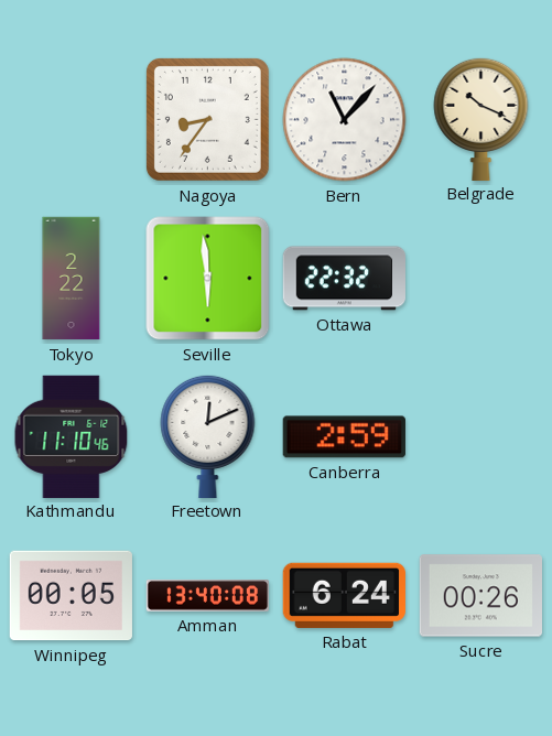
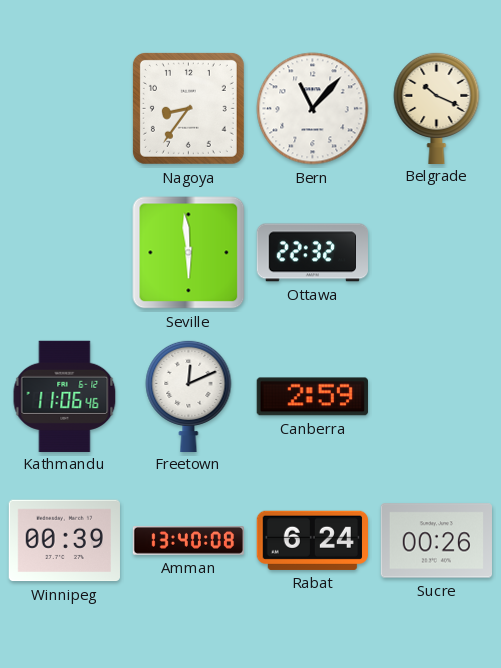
Tokyo: 2:22 -> none
Kathmandu: 11:10 -> 11:06
Winnipeg: 00:05 -> 00:39
